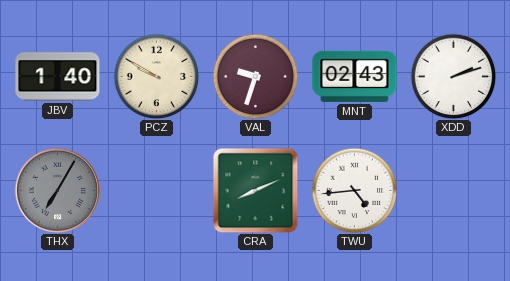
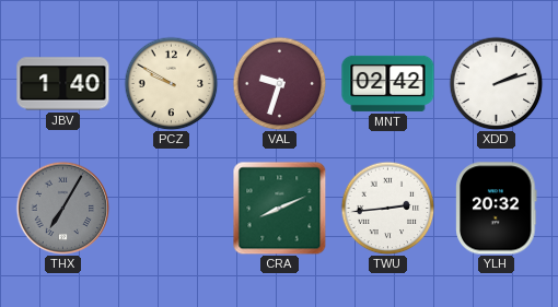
MNT: 02:43 -> 02:42
TWU: 4:44 -> 2:44
YLH: none -> 20:32
